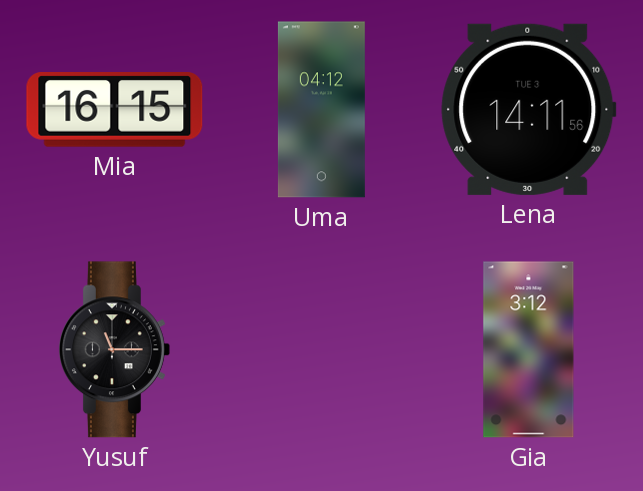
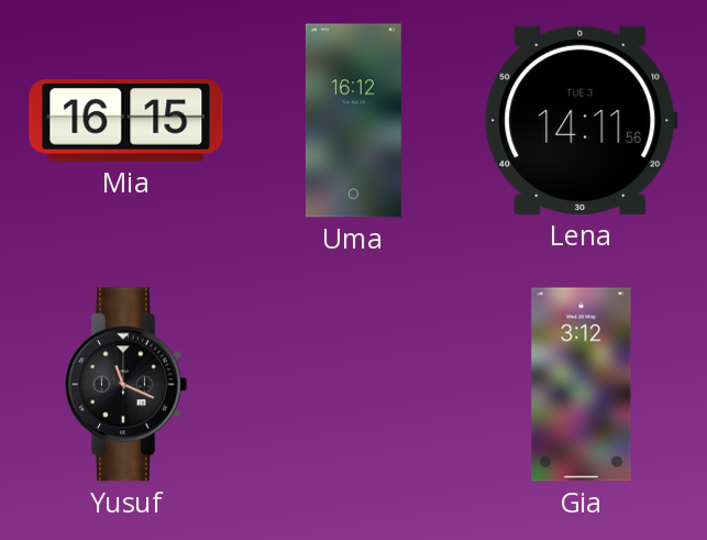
Uma: 04:12 -> 16:12
Yusuf: 11:15 -> 11:19
